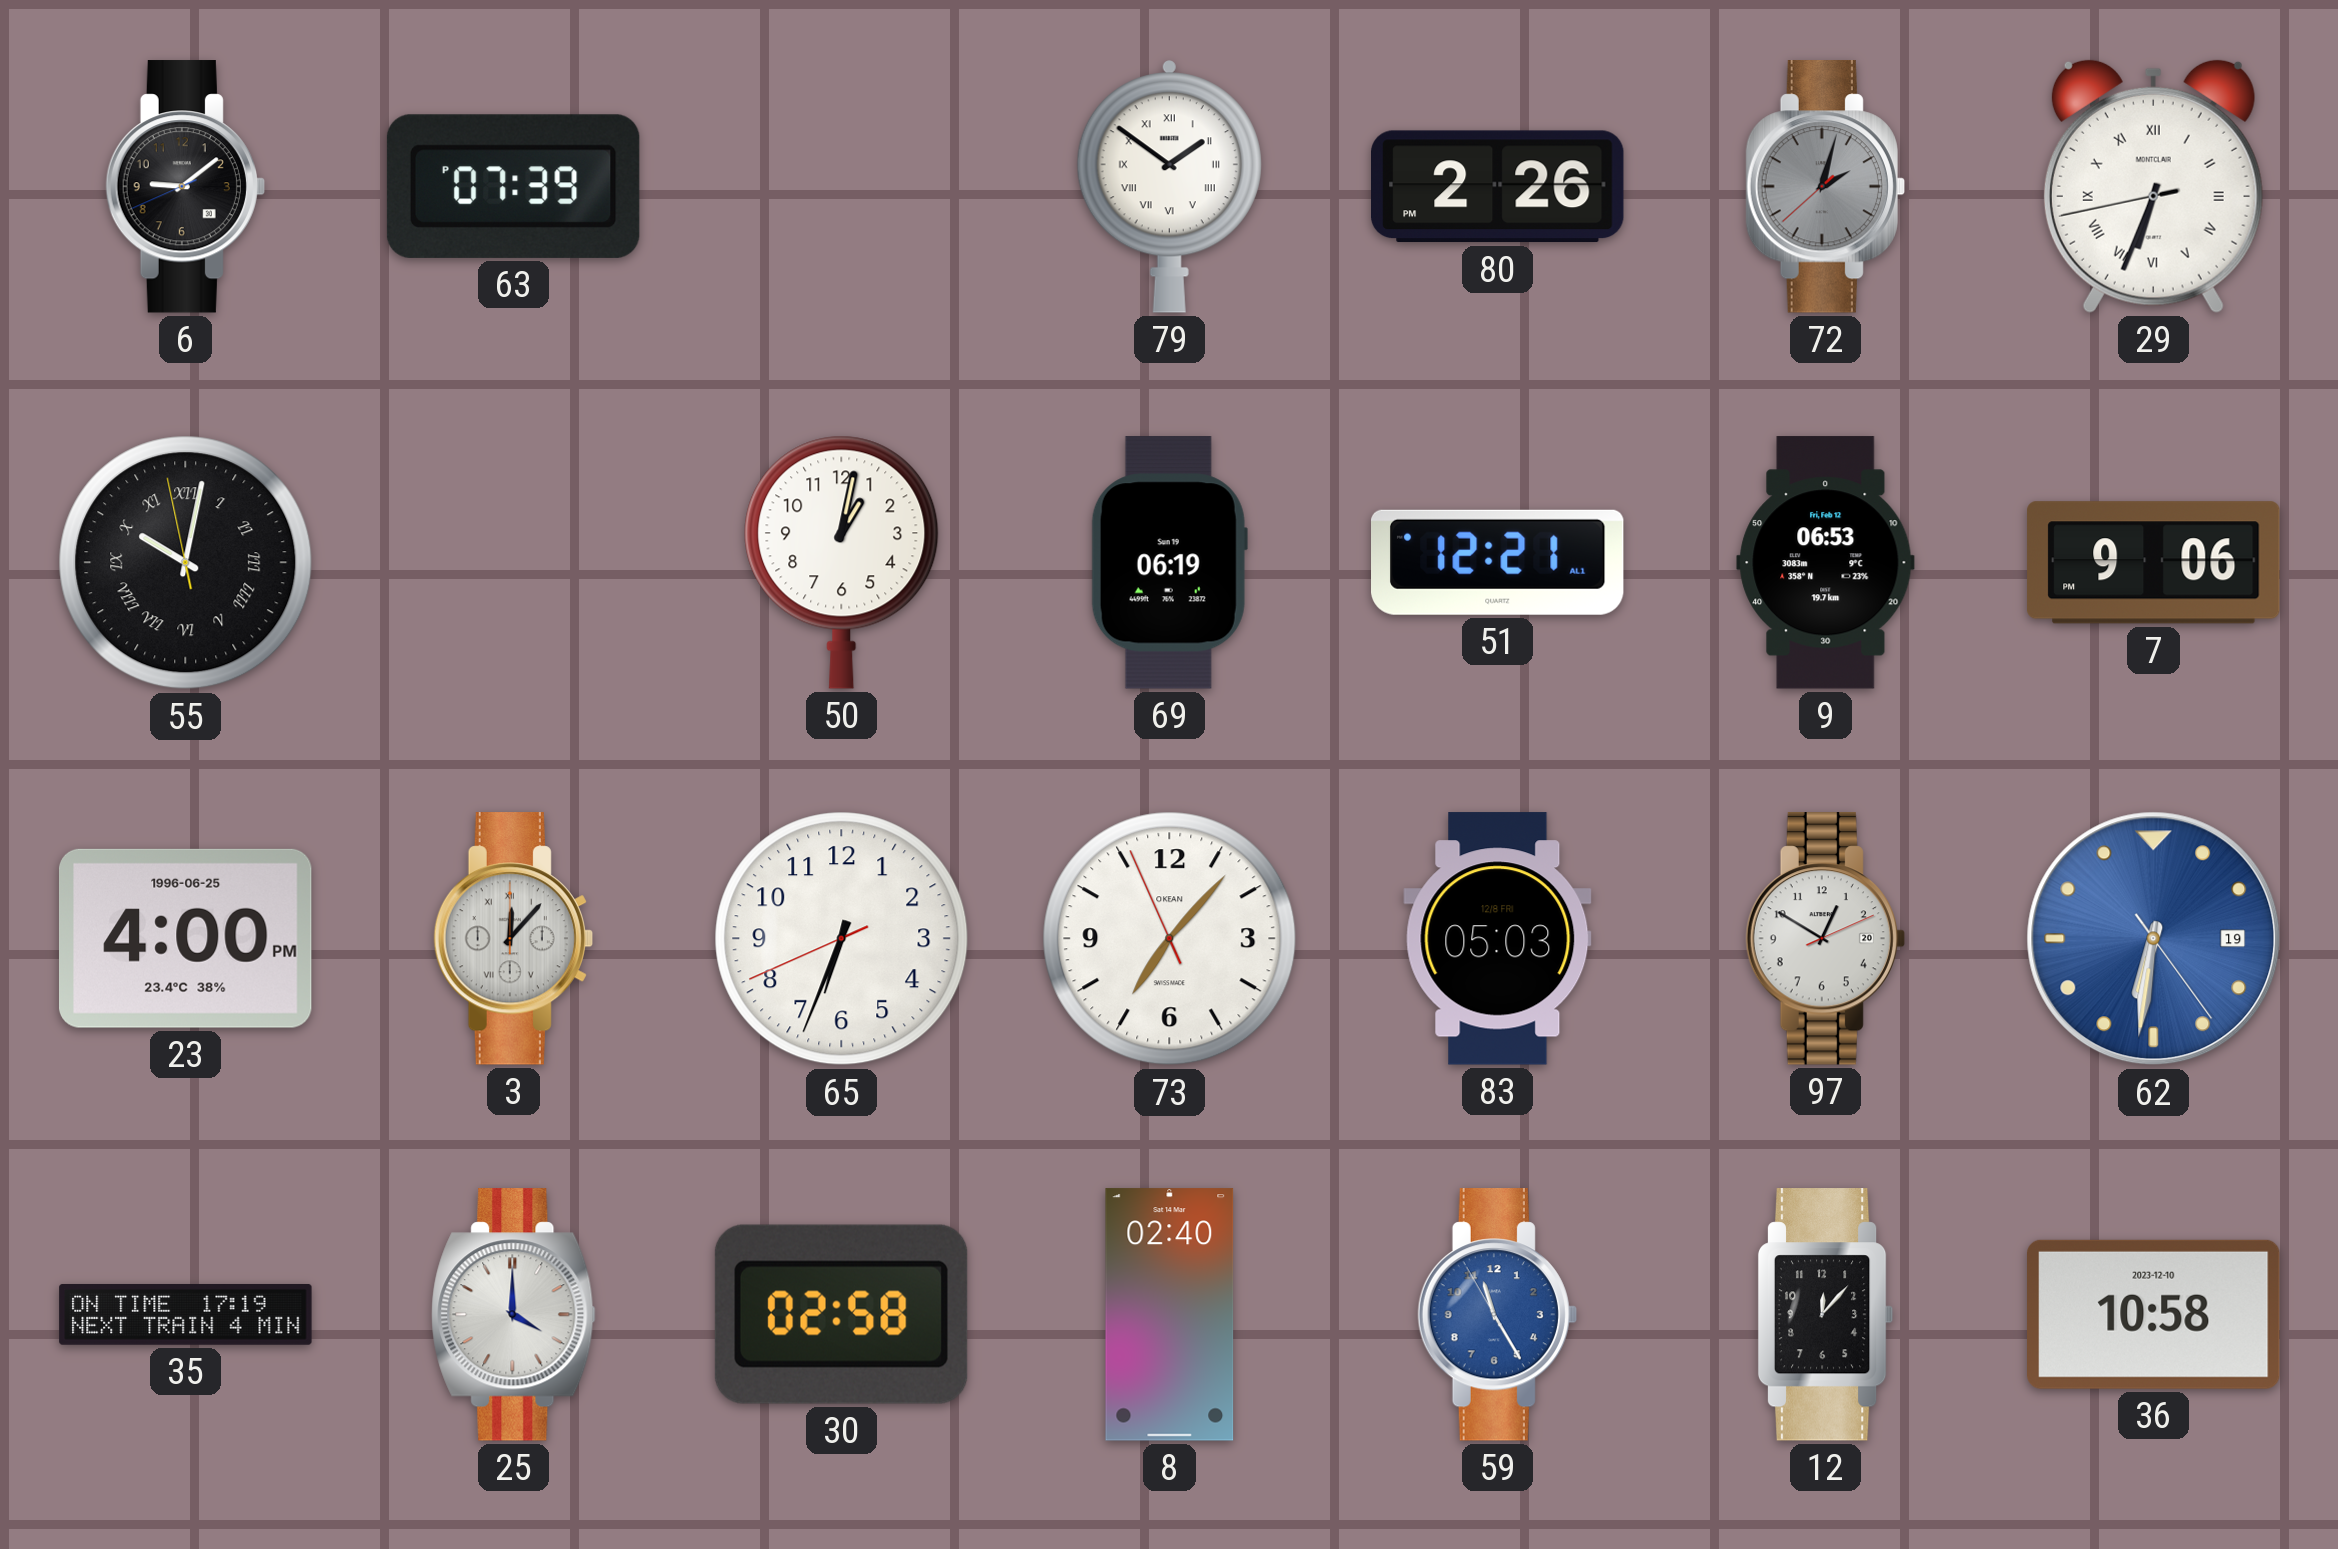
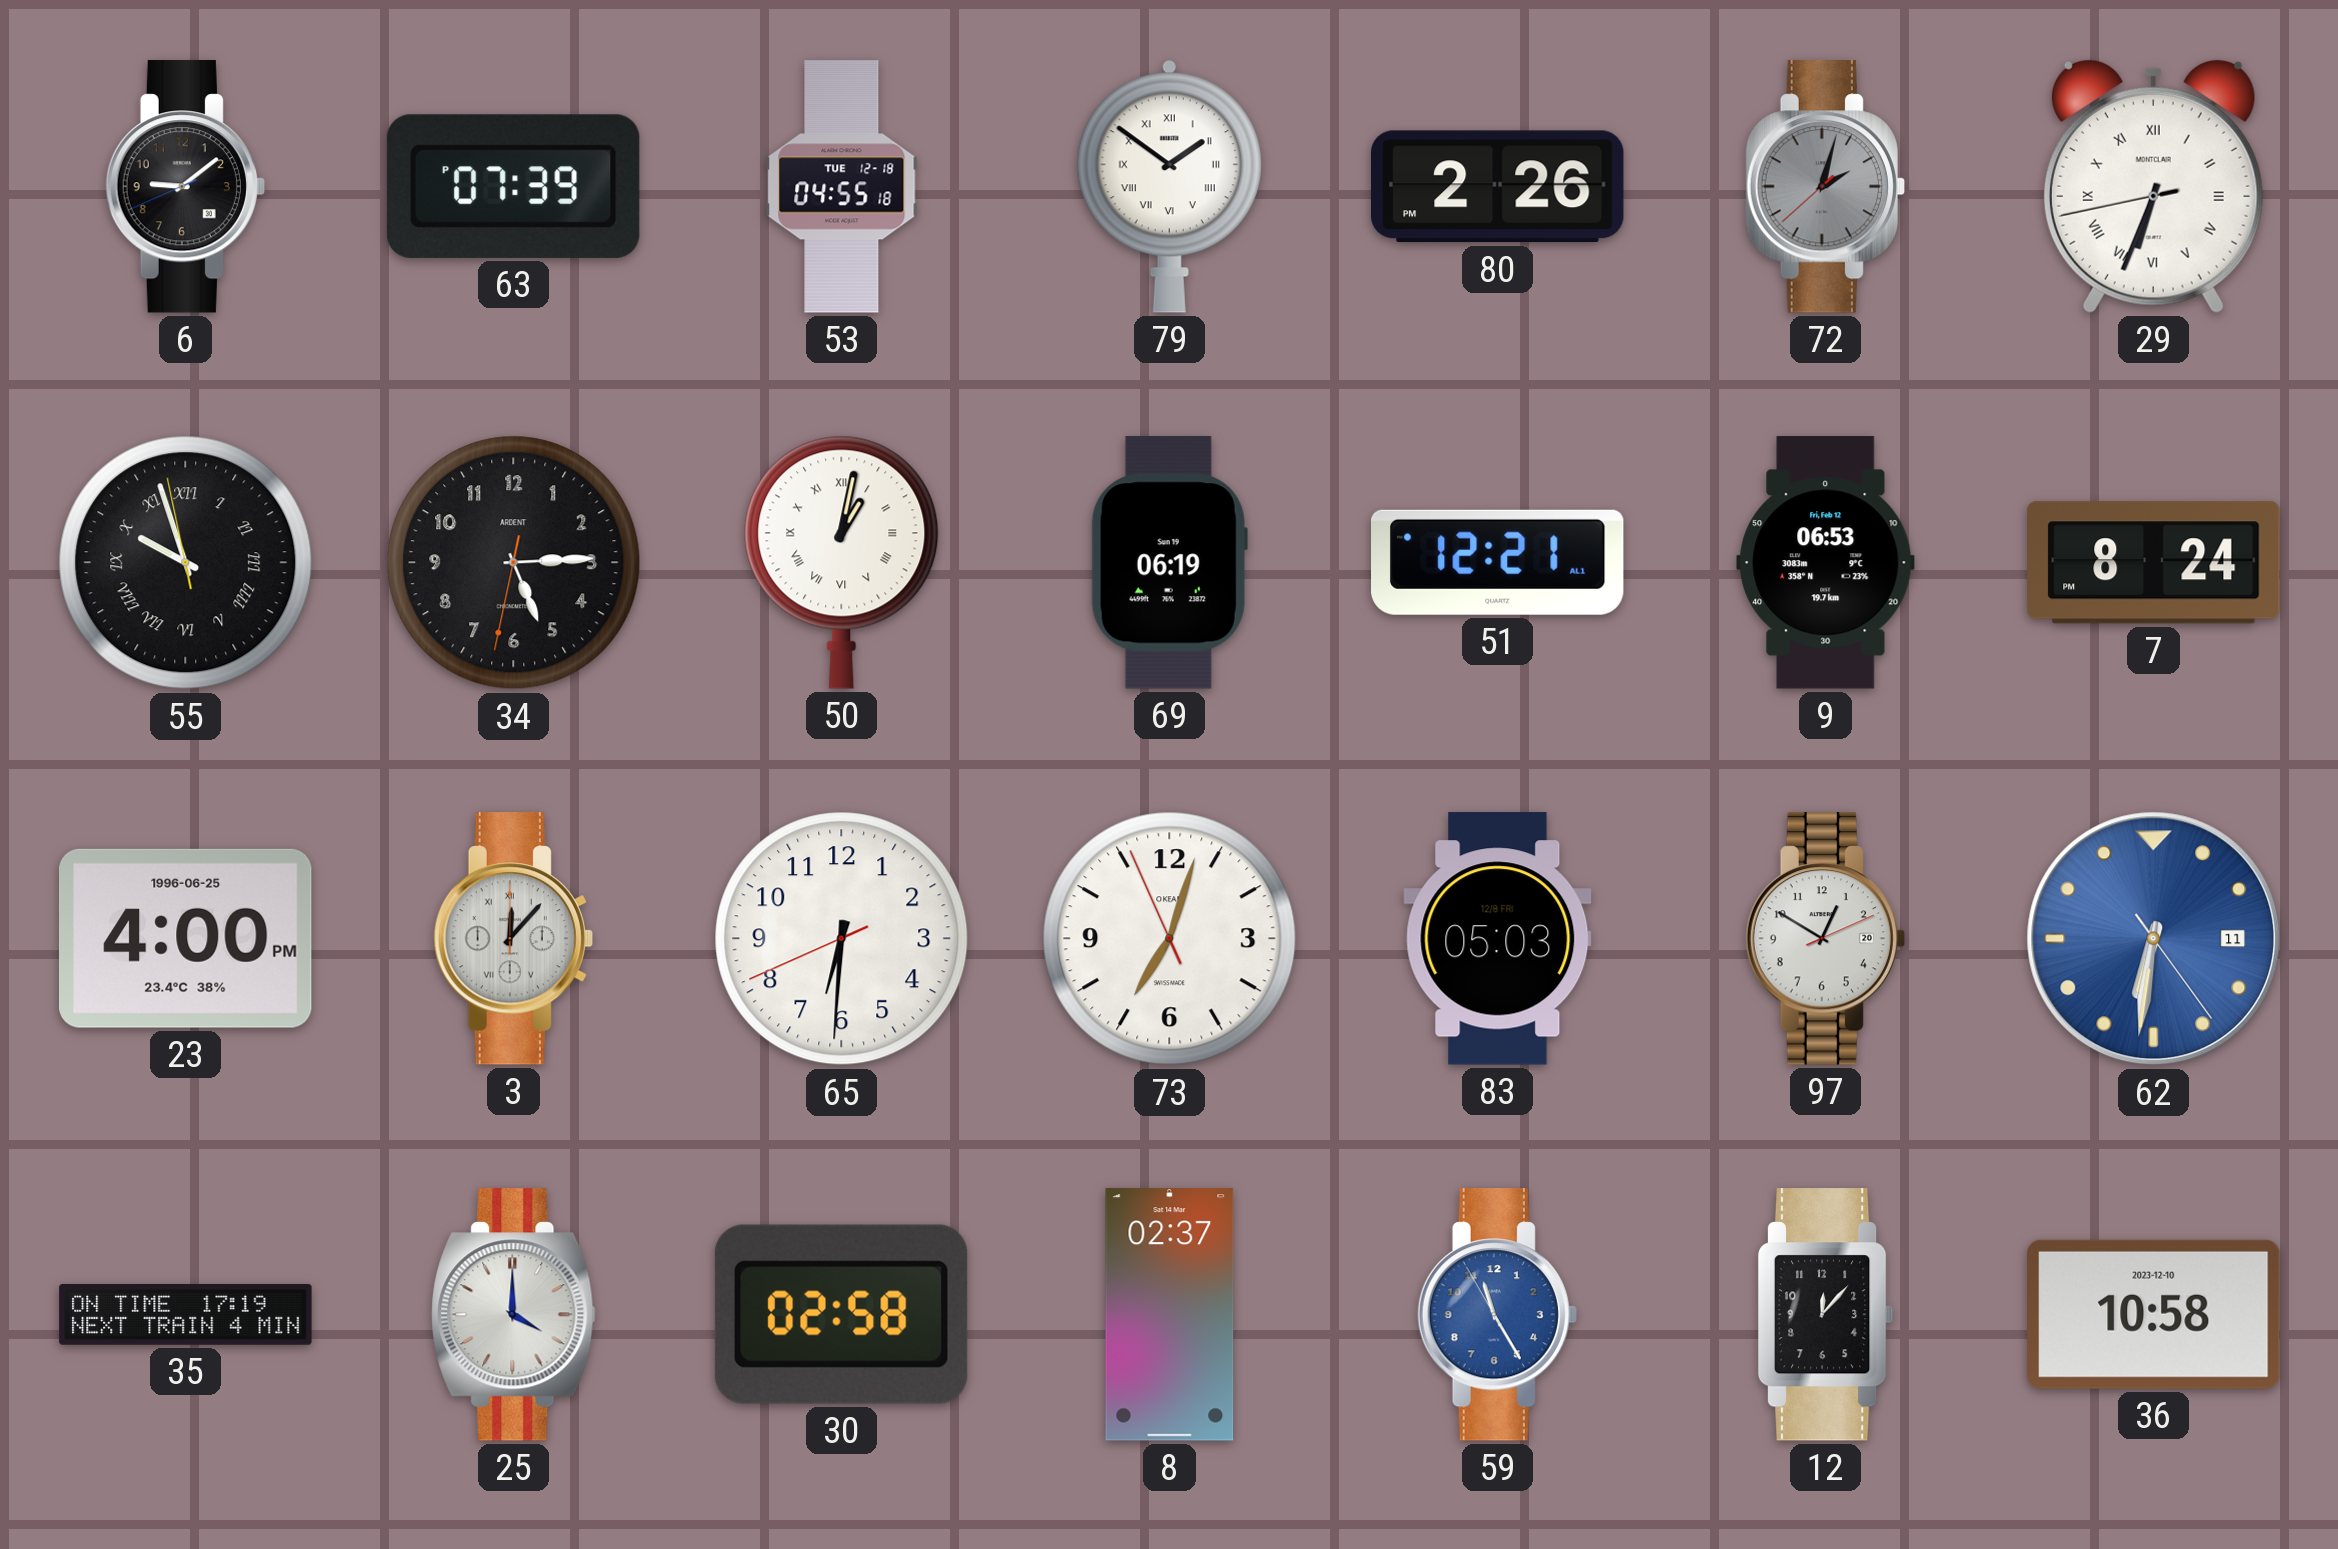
53: none -> 04:55
55: 10:01 -> 9:56
34: none -> 5:14
50 numerals: Arabic -> Roman
7: 9:06 -> 8:24
65: 6:33 -> 6:30
73: 7:06 -> 7:02
62 date: 19 -> 11
8: 02:40 -> 02:37
